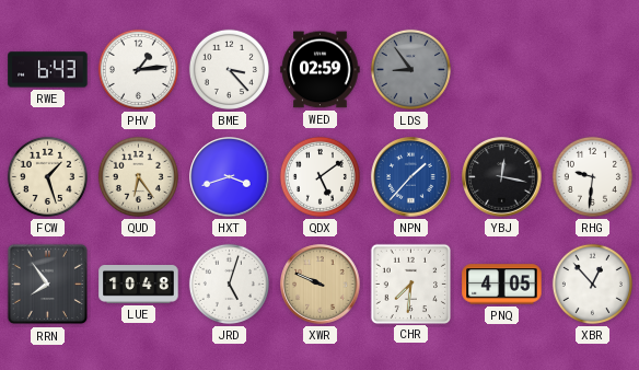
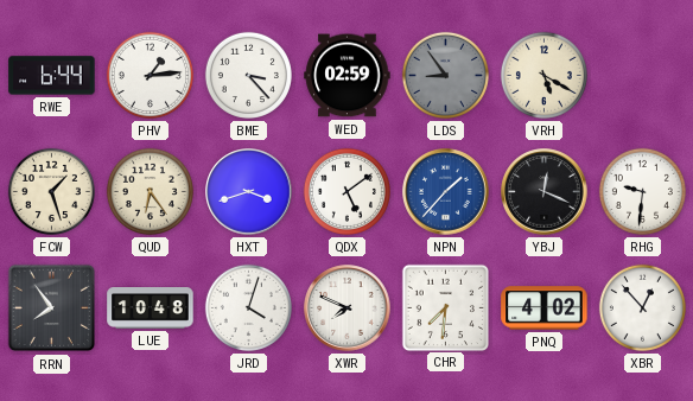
RWE: 6:43 -> 6:44
VRH: none -> 5:20
YBJ: 12:17 -> 12:19
JRD: 5:03 -> 4:03
XWR: 9:49 -> 7:49
XWR dial: champagne -> white
PNQ: 4:05 -> 4:02
